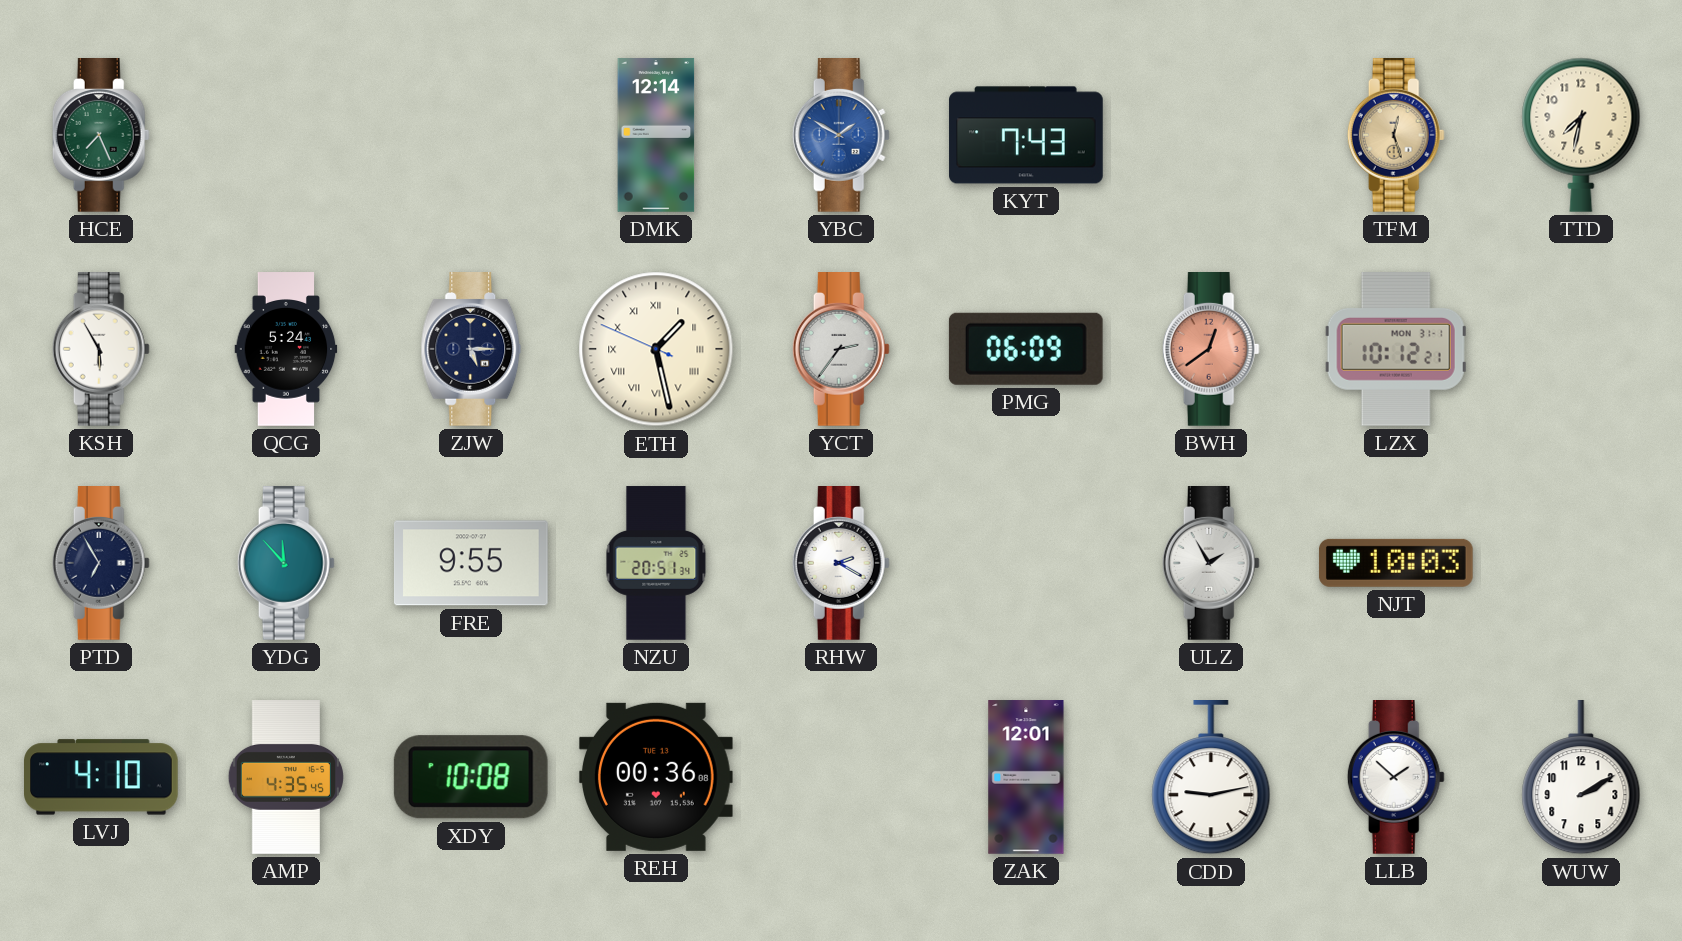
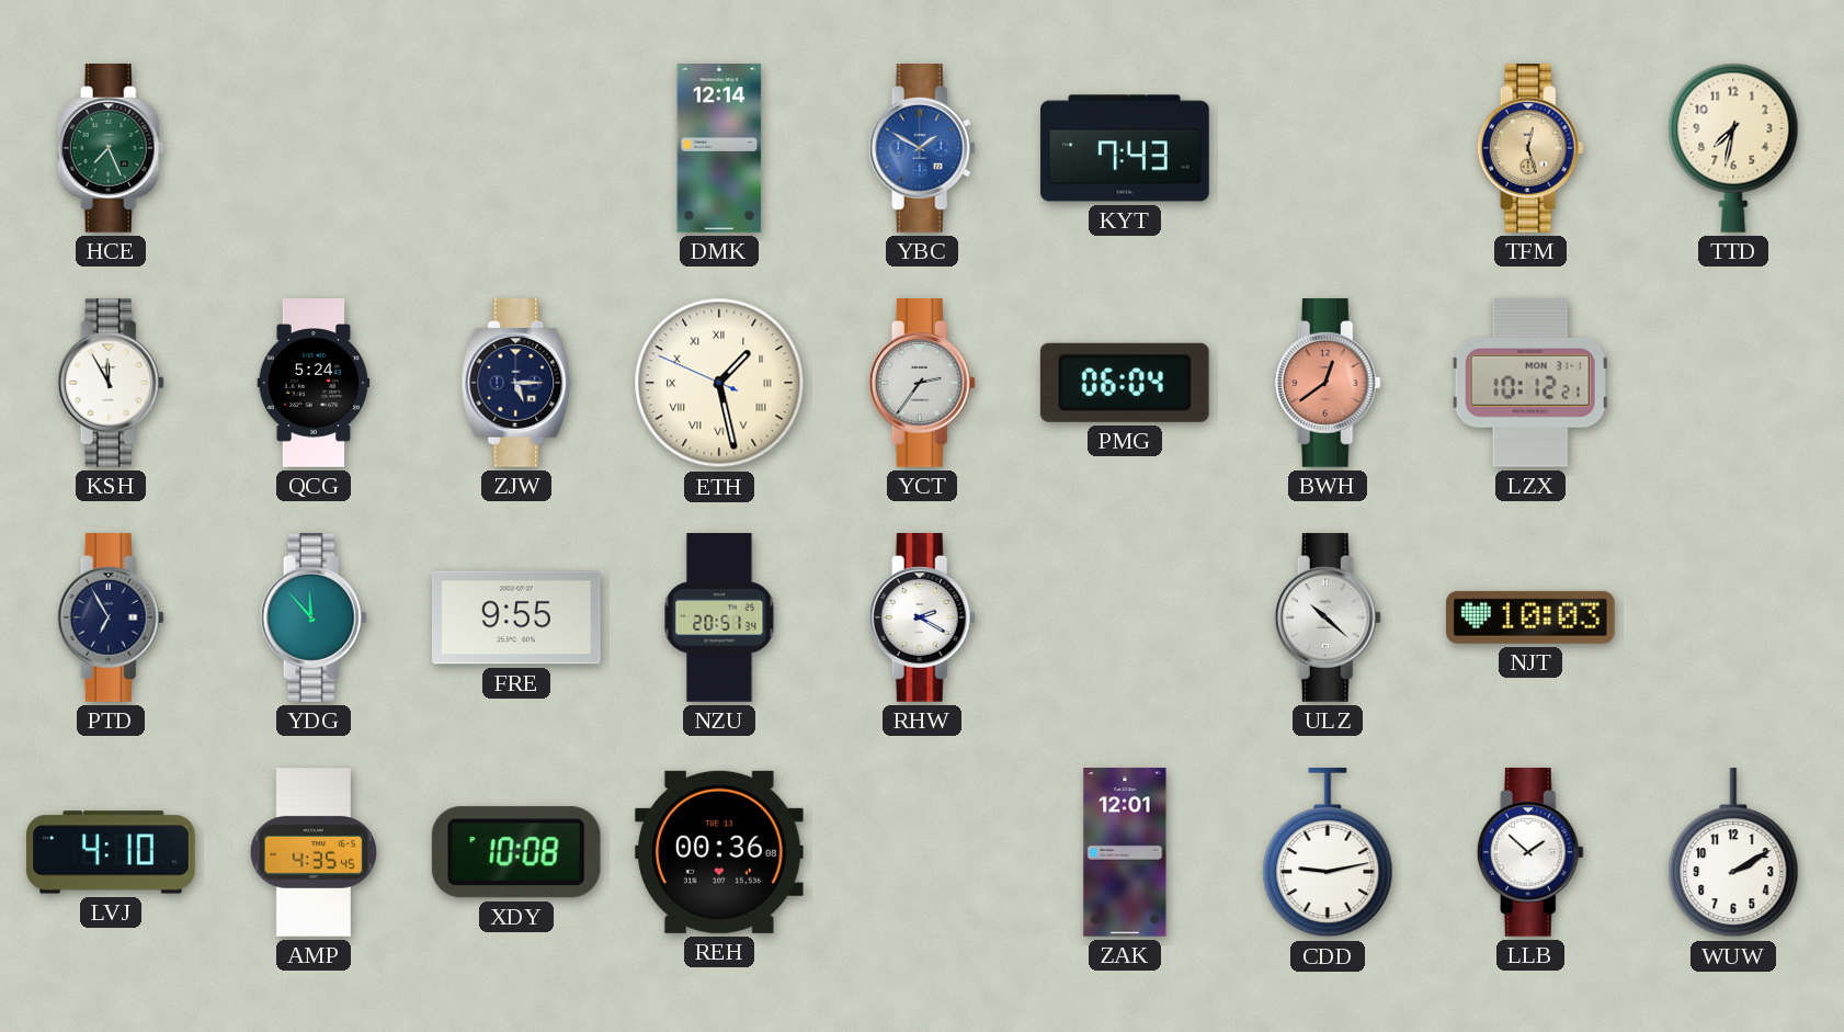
KSH: 5:55 -> 11:55
PMG: 06:09 -> 06:04
ULZ: 1:55 -> 10:22
